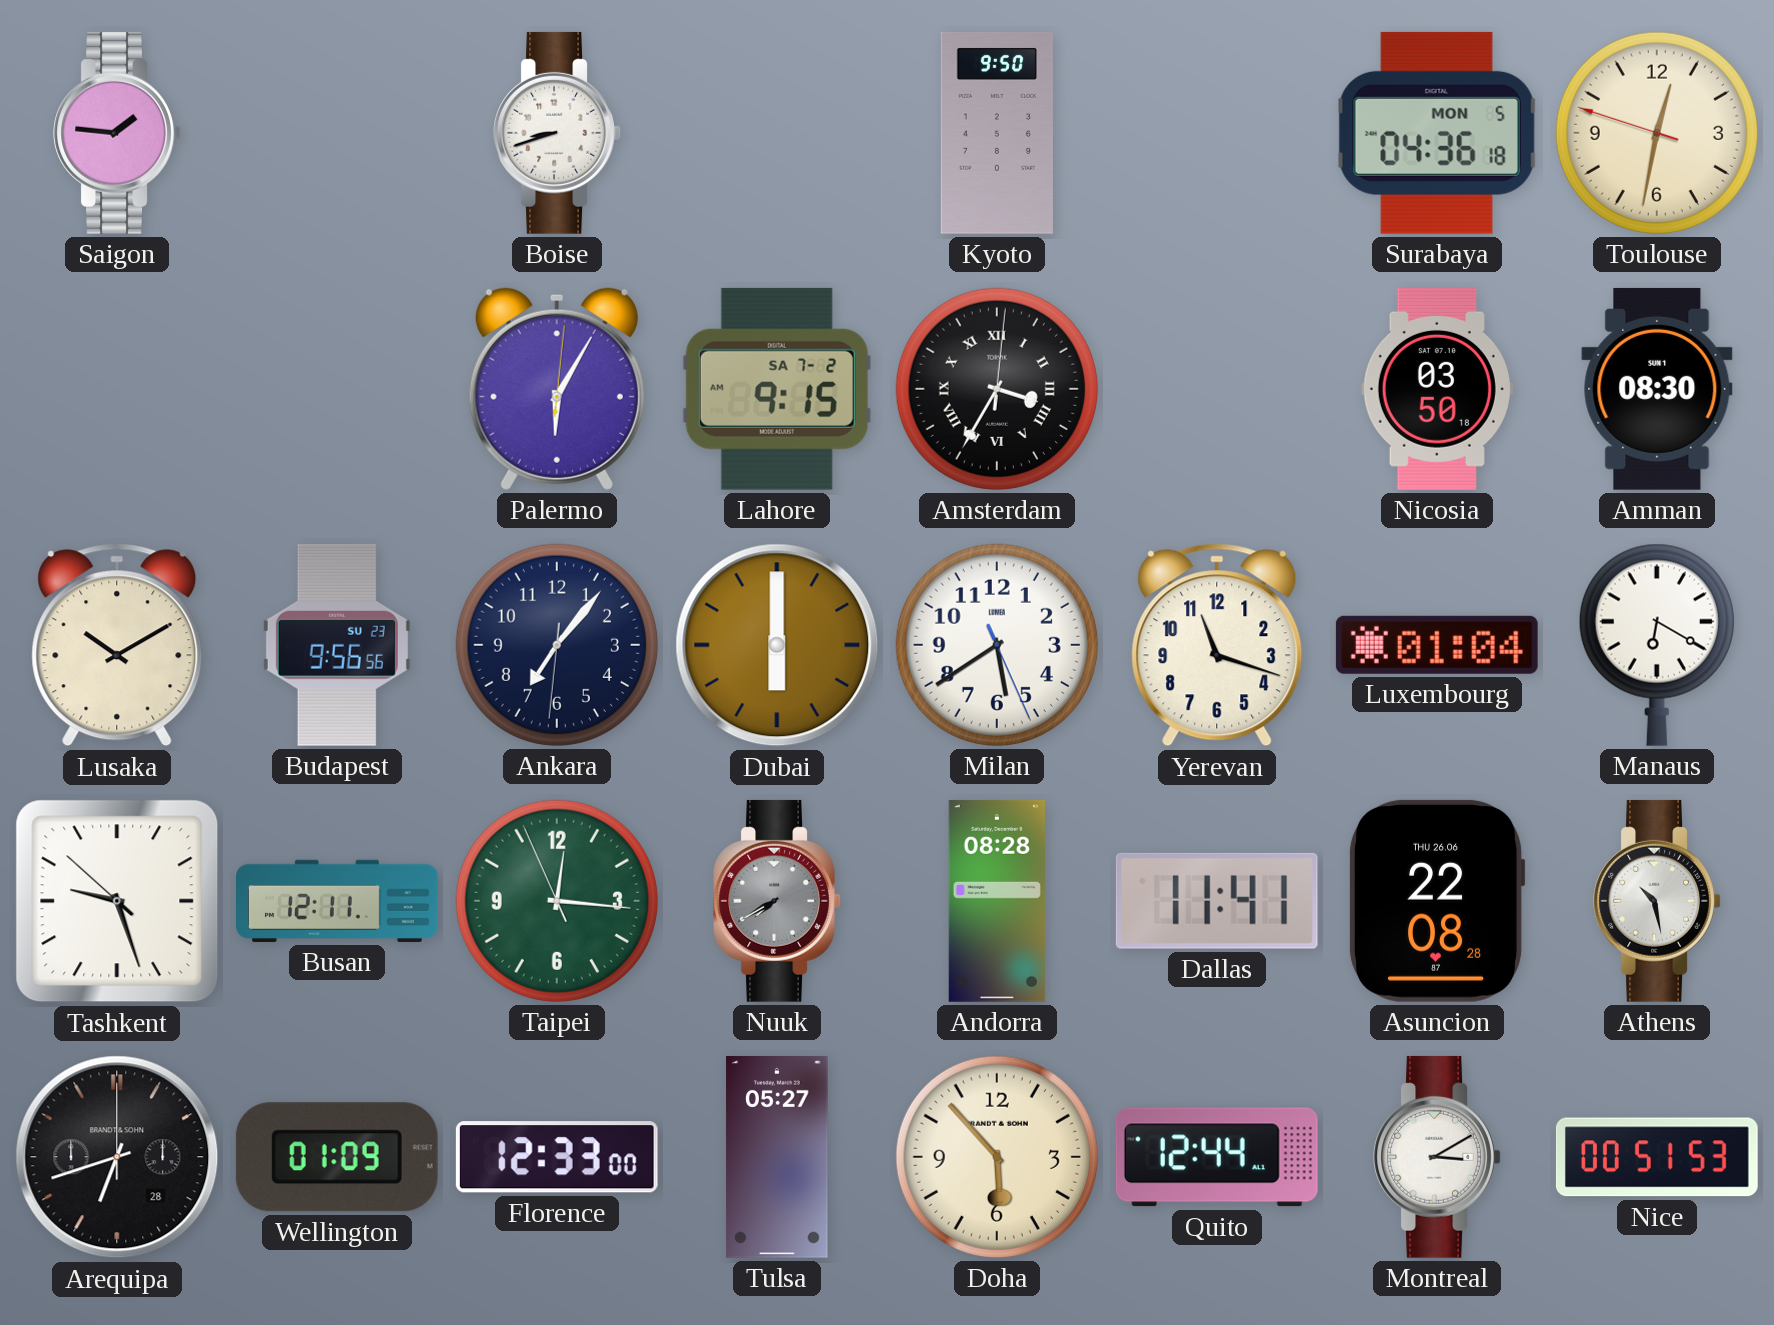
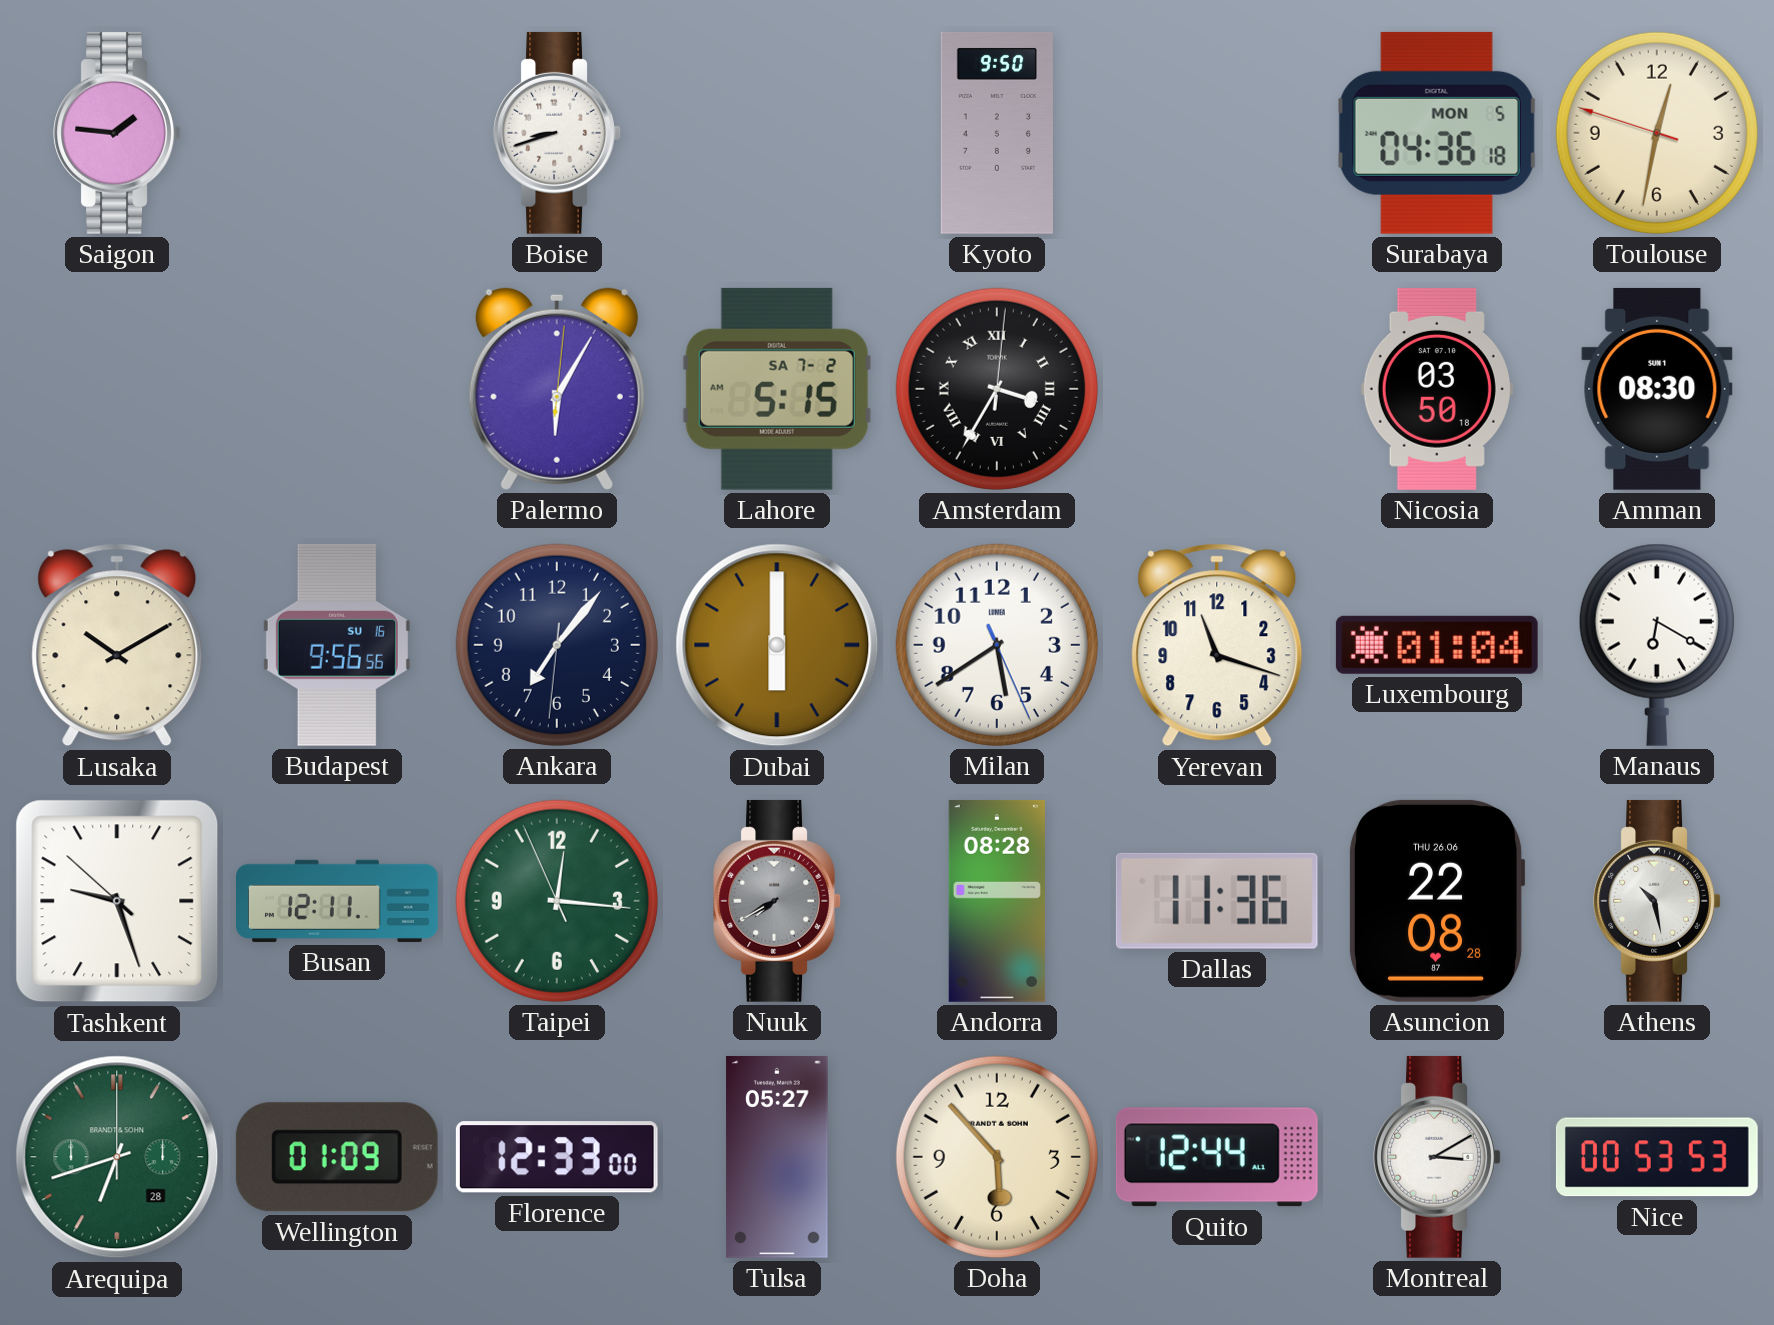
Lahore: 9:15 -> 5:15
Budapest date: SU 23 -> SU 16
Dallas: 11:41 -> 11:36
Arequipa dial: black -> green
Nice: 00:51 -> 00:53
